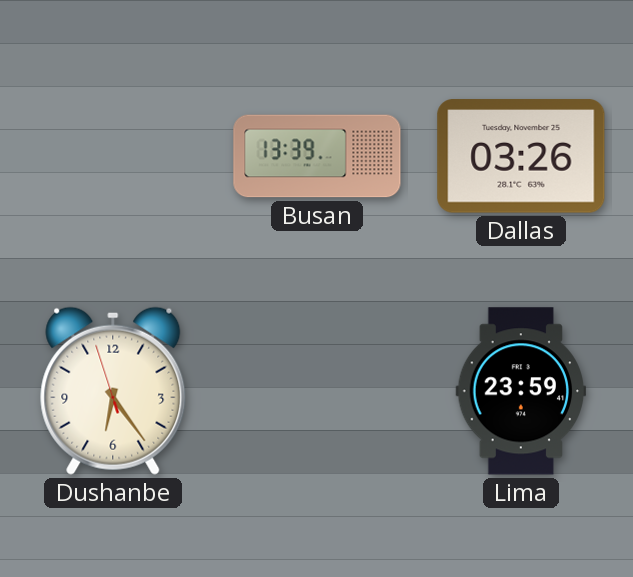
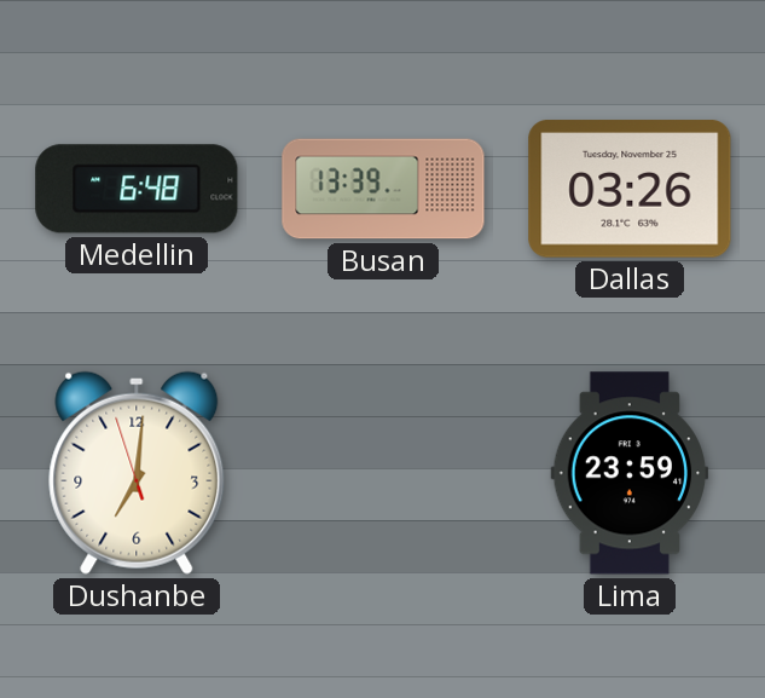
Medellin: none -> 6:48
Dushanbe: 6:23 -> 7:00
